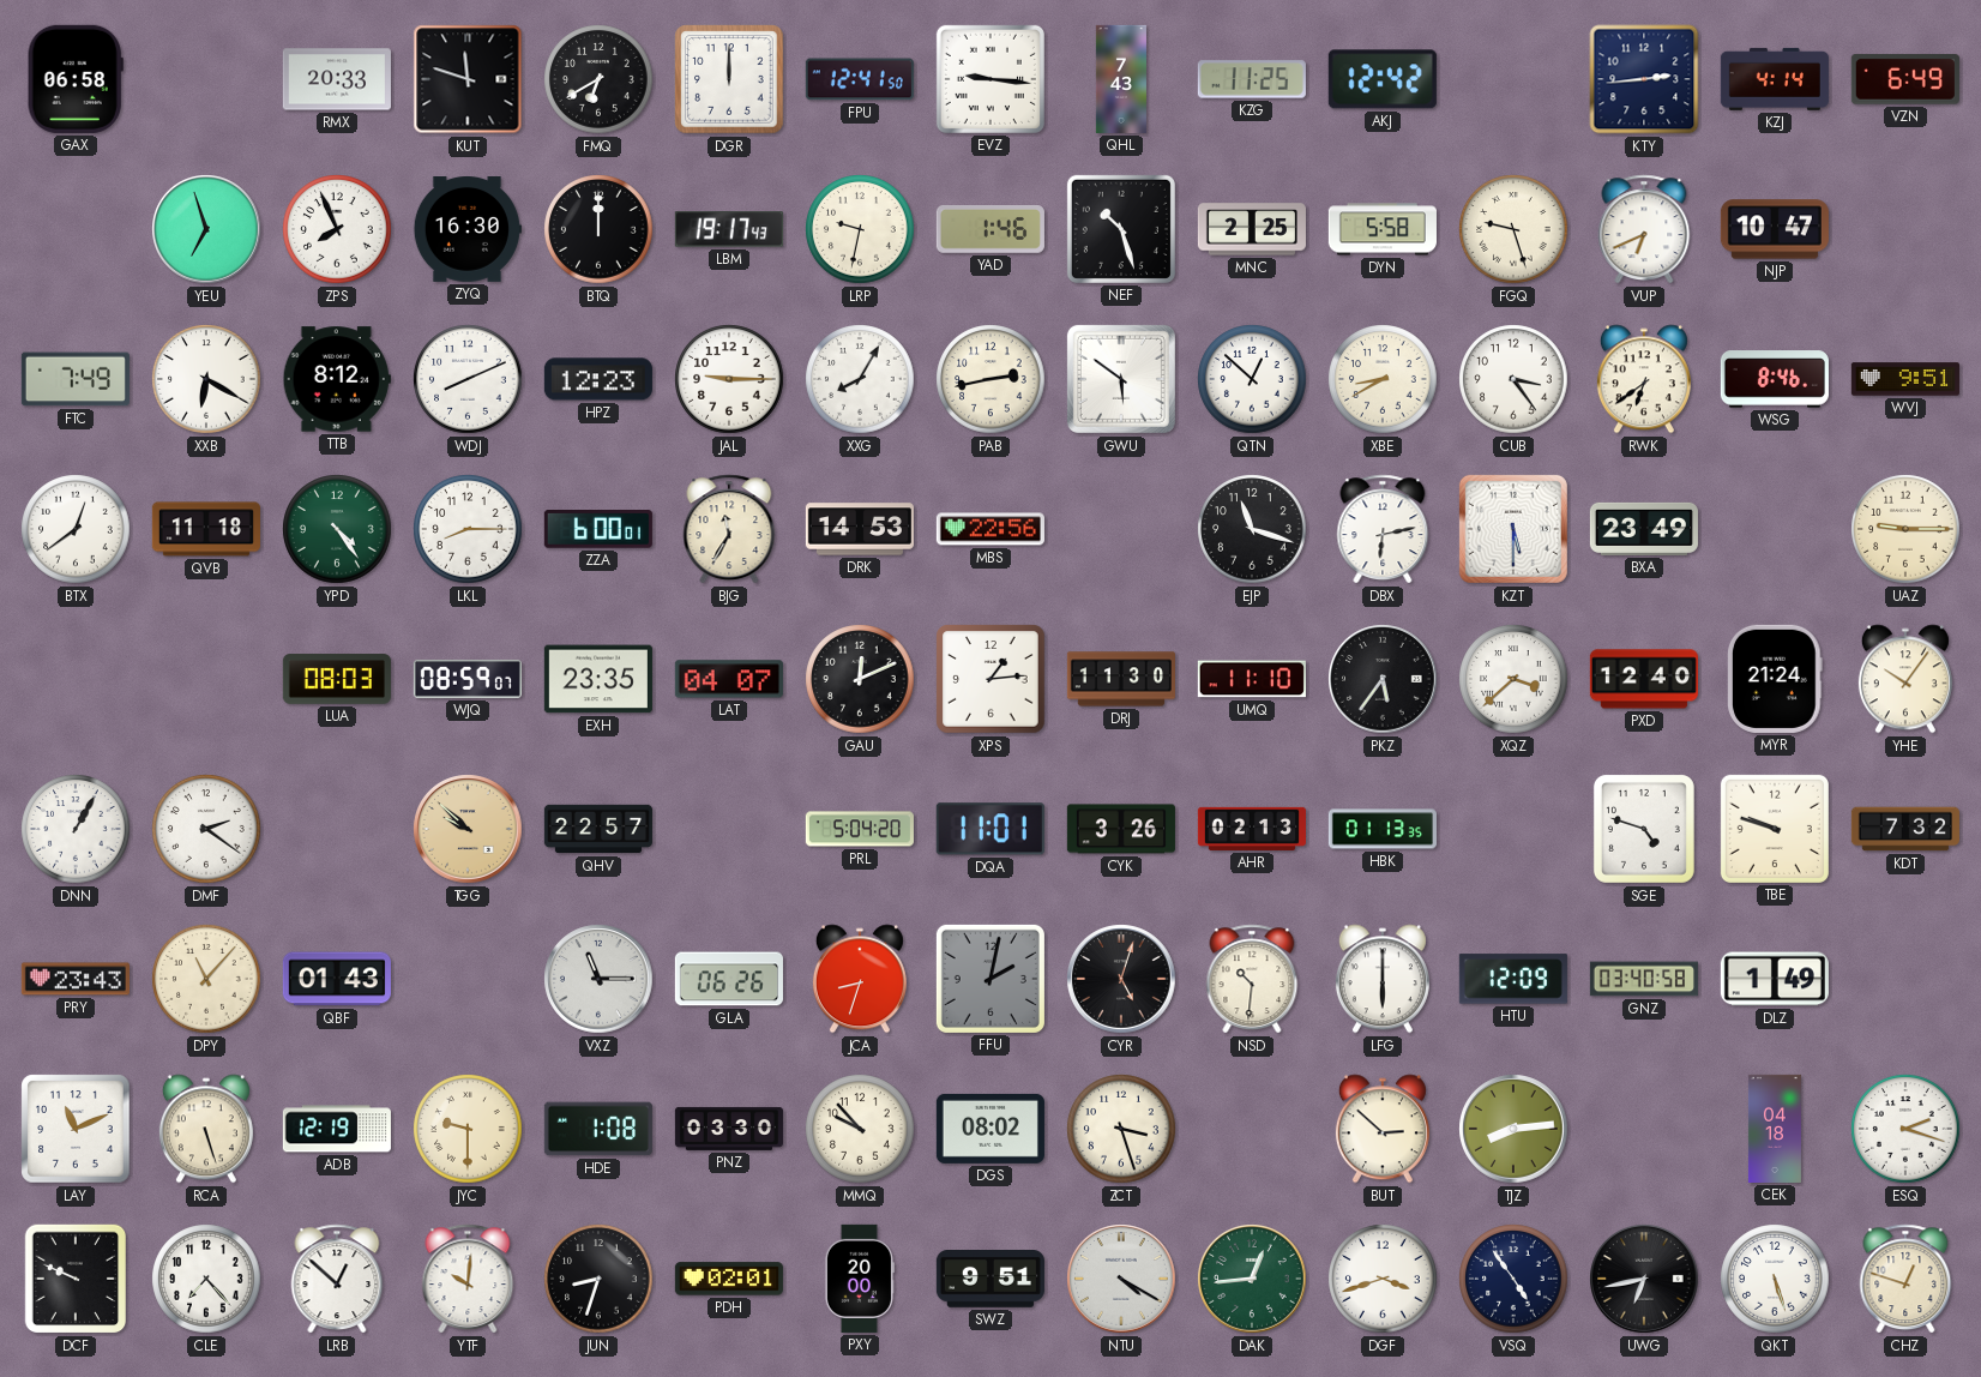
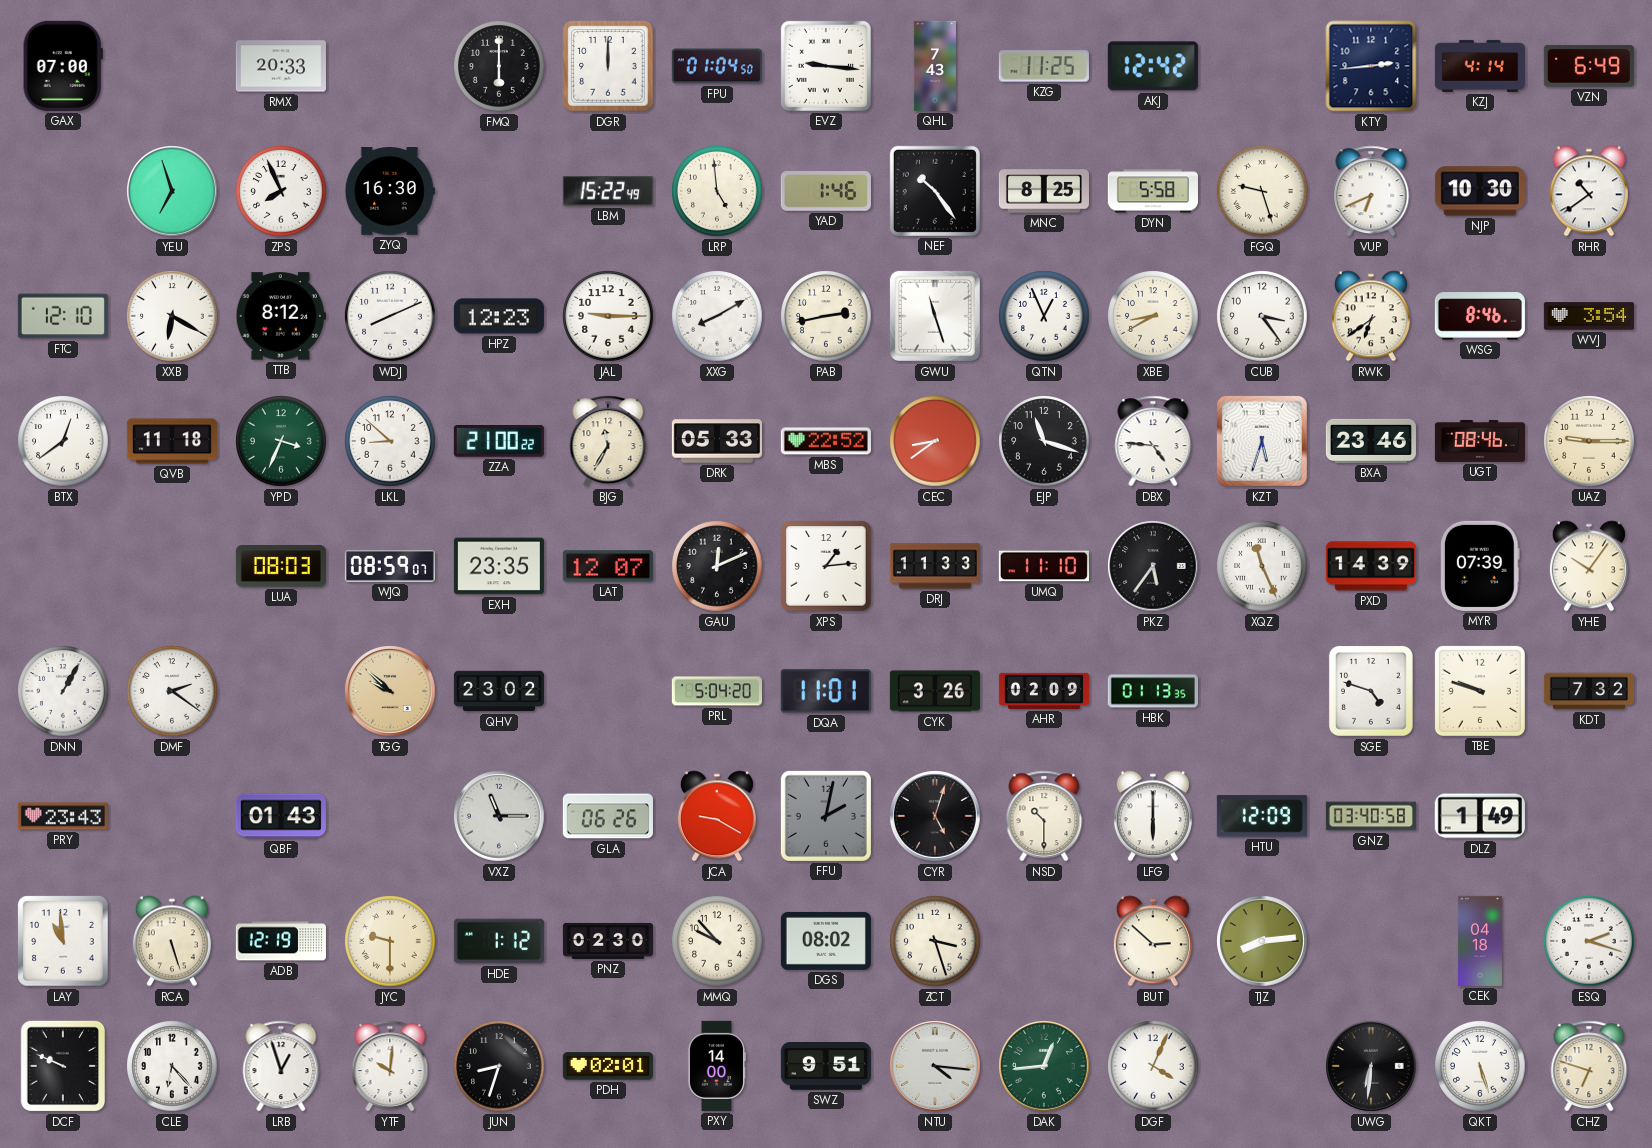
GAX: 06:58 -> 07:00
KUT: 11:48 -> none
FMQ: 6:40 -> 6:00
FPU: 12:41 -> 01:04
BTQ: 12:00 -> none
LBM: 19:17 -> 15:22
LRP: 9:32 -> 4:59
NEF: 10:27 -> 10:24
MNC: 2:25 -> 8:25
NJP: 10:47 -> 10:30
RHR: none -> 10:39
FTC: 7:49 -> 12:10
XXG: 8:05 -> 8:10
GWU: 5:51 -> 11:27
QTN: 12:52 -> 12:56
WVJ: 9:51 -> 3:54
YPD: 4:24 -> 3:34
LKL: 8:15 -> 8:52
ZZA: 6:00 -> 21:00
DRK: 14:53 -> 05:33
MBS: 22:56 -> 22:52
CEC: none -> 8:39
DBX: 6:13 -> 4:46
KZT: 5:30 -> 5:33
BXA: 23:49 -> 23:46
UGT: none -> 08:46
LAT: 04:07 -> 12:07
DRJ: 11:30 -> 11:33
XQZ: 3:38 -> 11:26
PXD: 12:40 -> 14:39
MYR: 21:24 -> 07:39
QHV: 22:57 -> 23:02
AHR: 02:13 -> 02:09
DPY: 11:07 -> none
JCA: 8:33 -> 9:20
NSD: 10:31 -> 10:30
LAY: 11:11 -> 10:59
HDE: 1:08 -> 1:12
PNZ: 03:30 -> 02:30
CLE: 7:23 -> 6:23
LRB: 12:52 -> 12:57
PXY: 20:00 -> 14:00
NTU: 4:20 -> 4:16
DGF: 3:42 -> 4:04
VSQ: 4:54 -> none
UWG: 6:43 -> 6:31
CHZ: 12:48 -> 6:48
